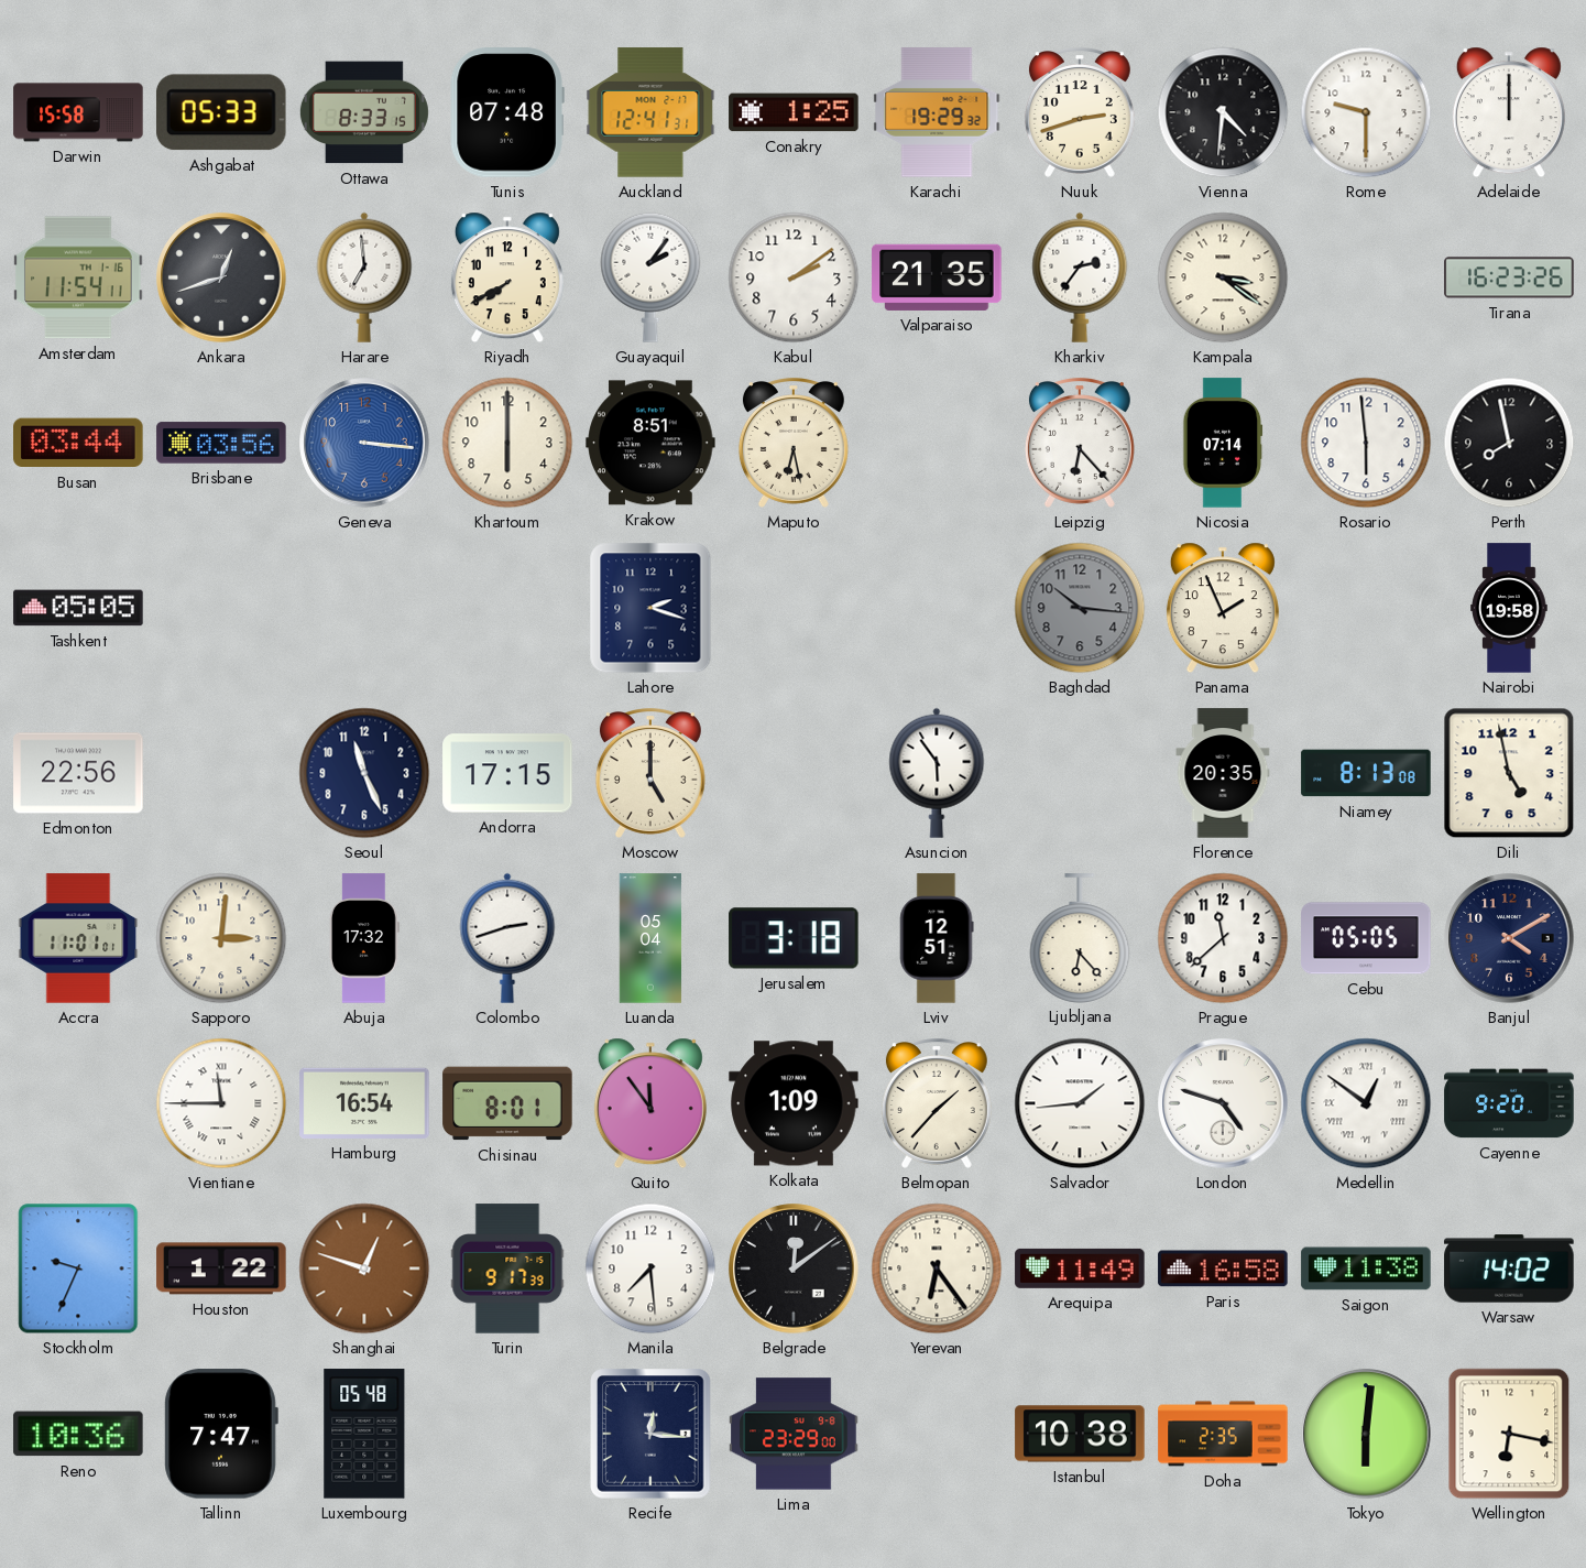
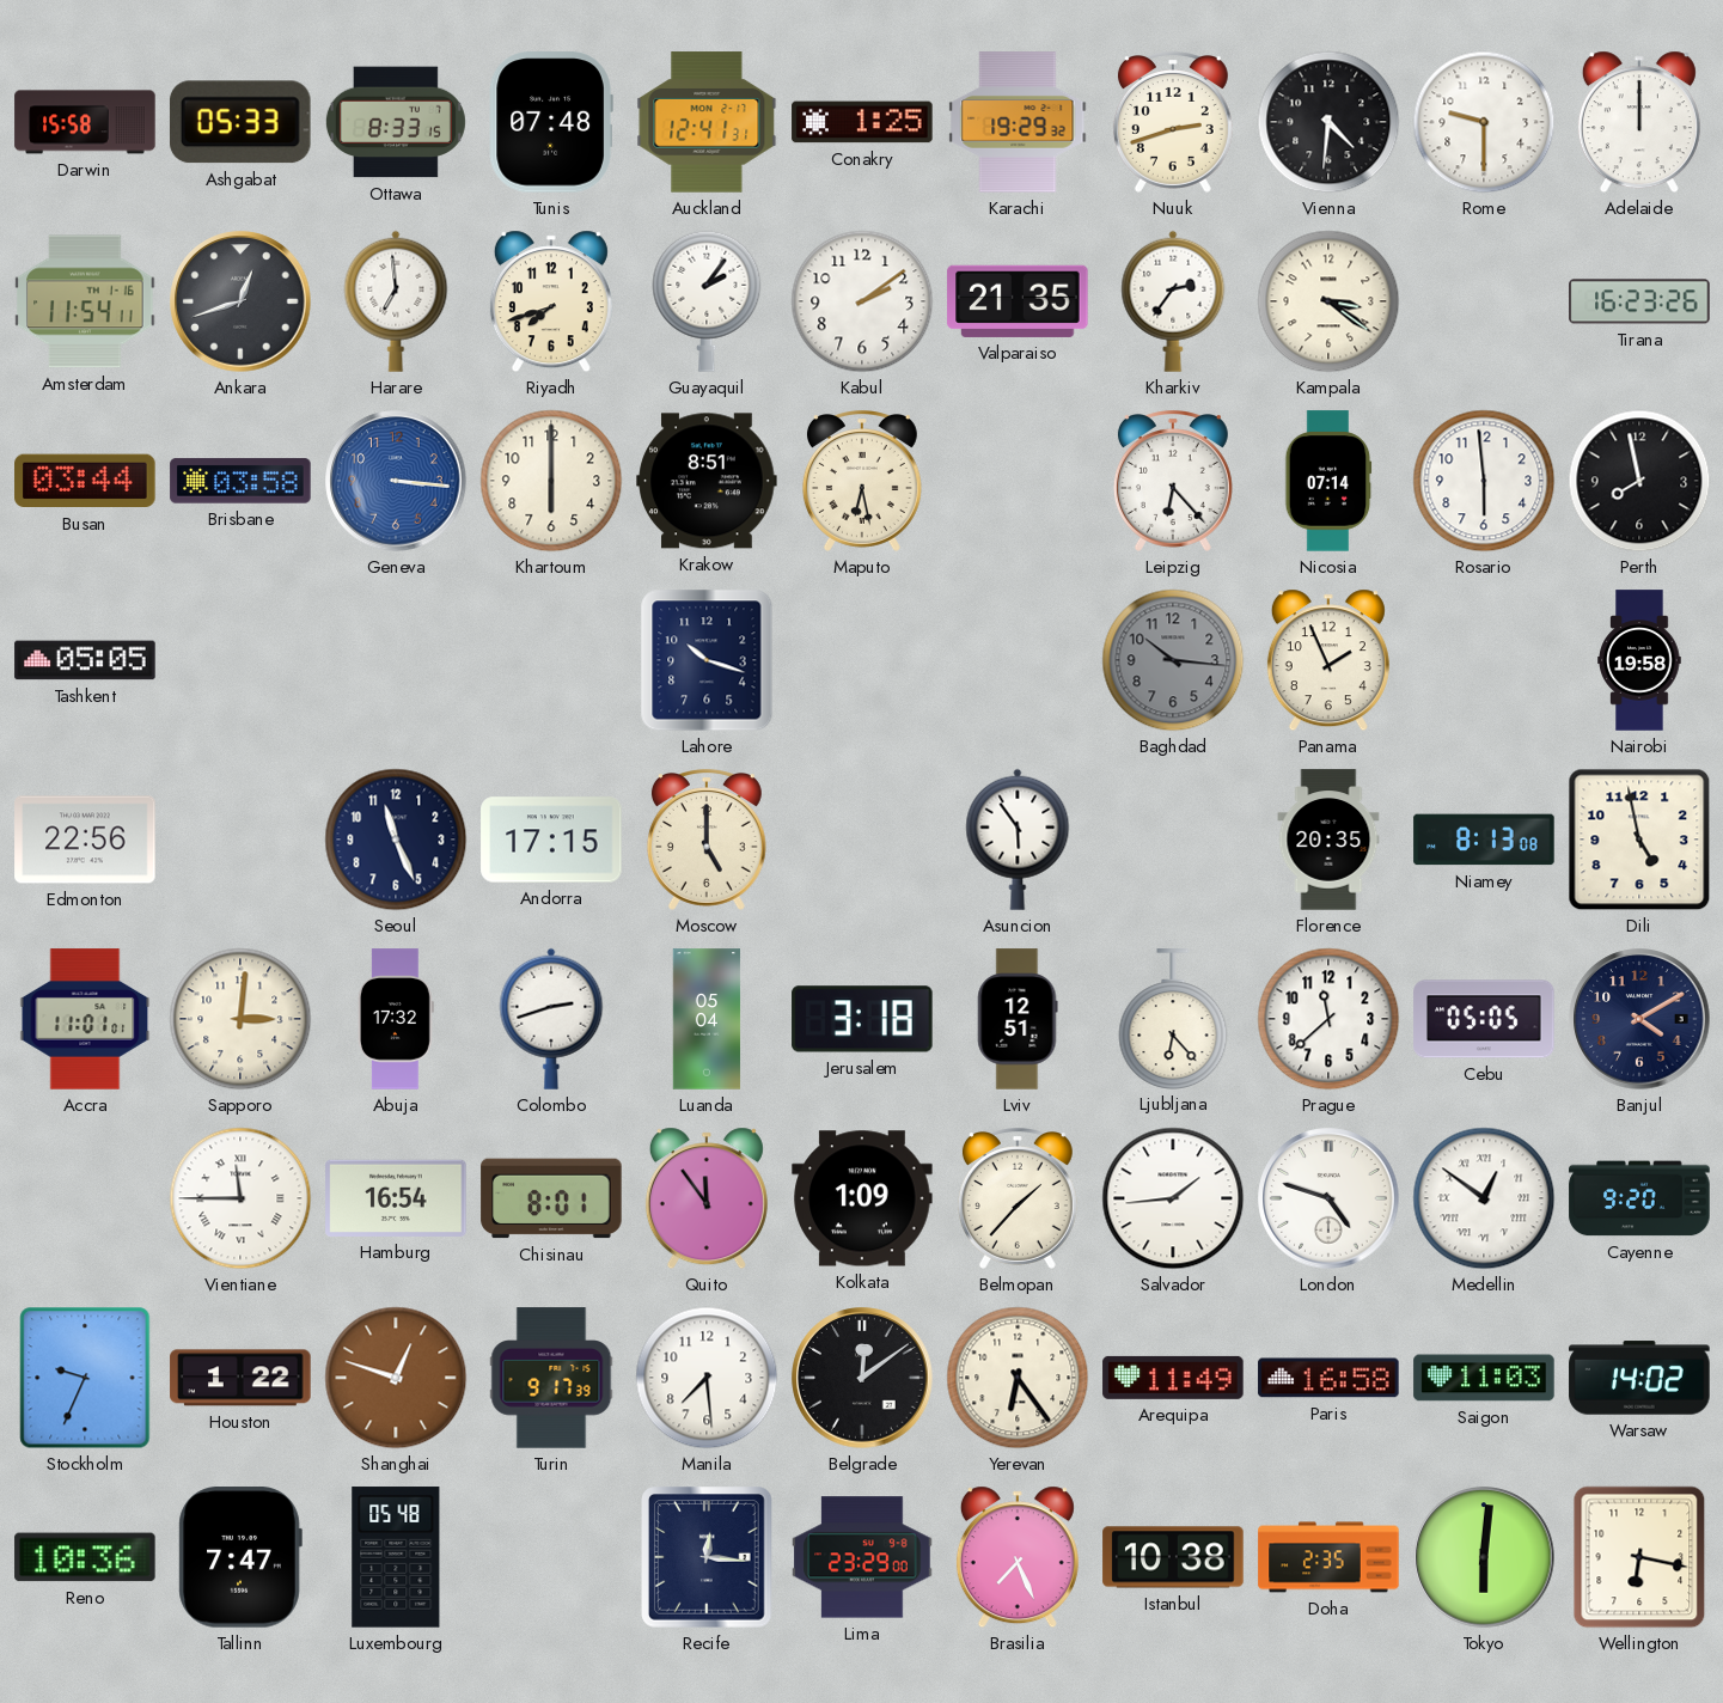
Riyadh: 7:40 -> 7:42
Brisbane: 03:56 -> 03:58
Lahore: 2:18 -> 10:18
Saigon: 11:38 -> 11:03
Brasilia: none -> 7:26
